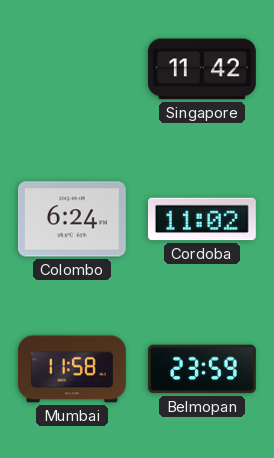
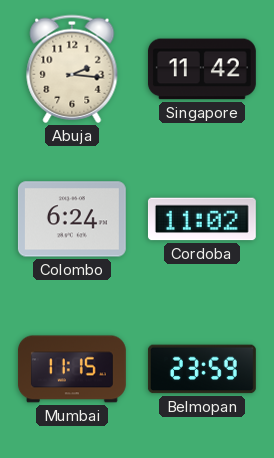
Abuja: none -> 2:16
Mumbai: 11:58 -> 11:15
